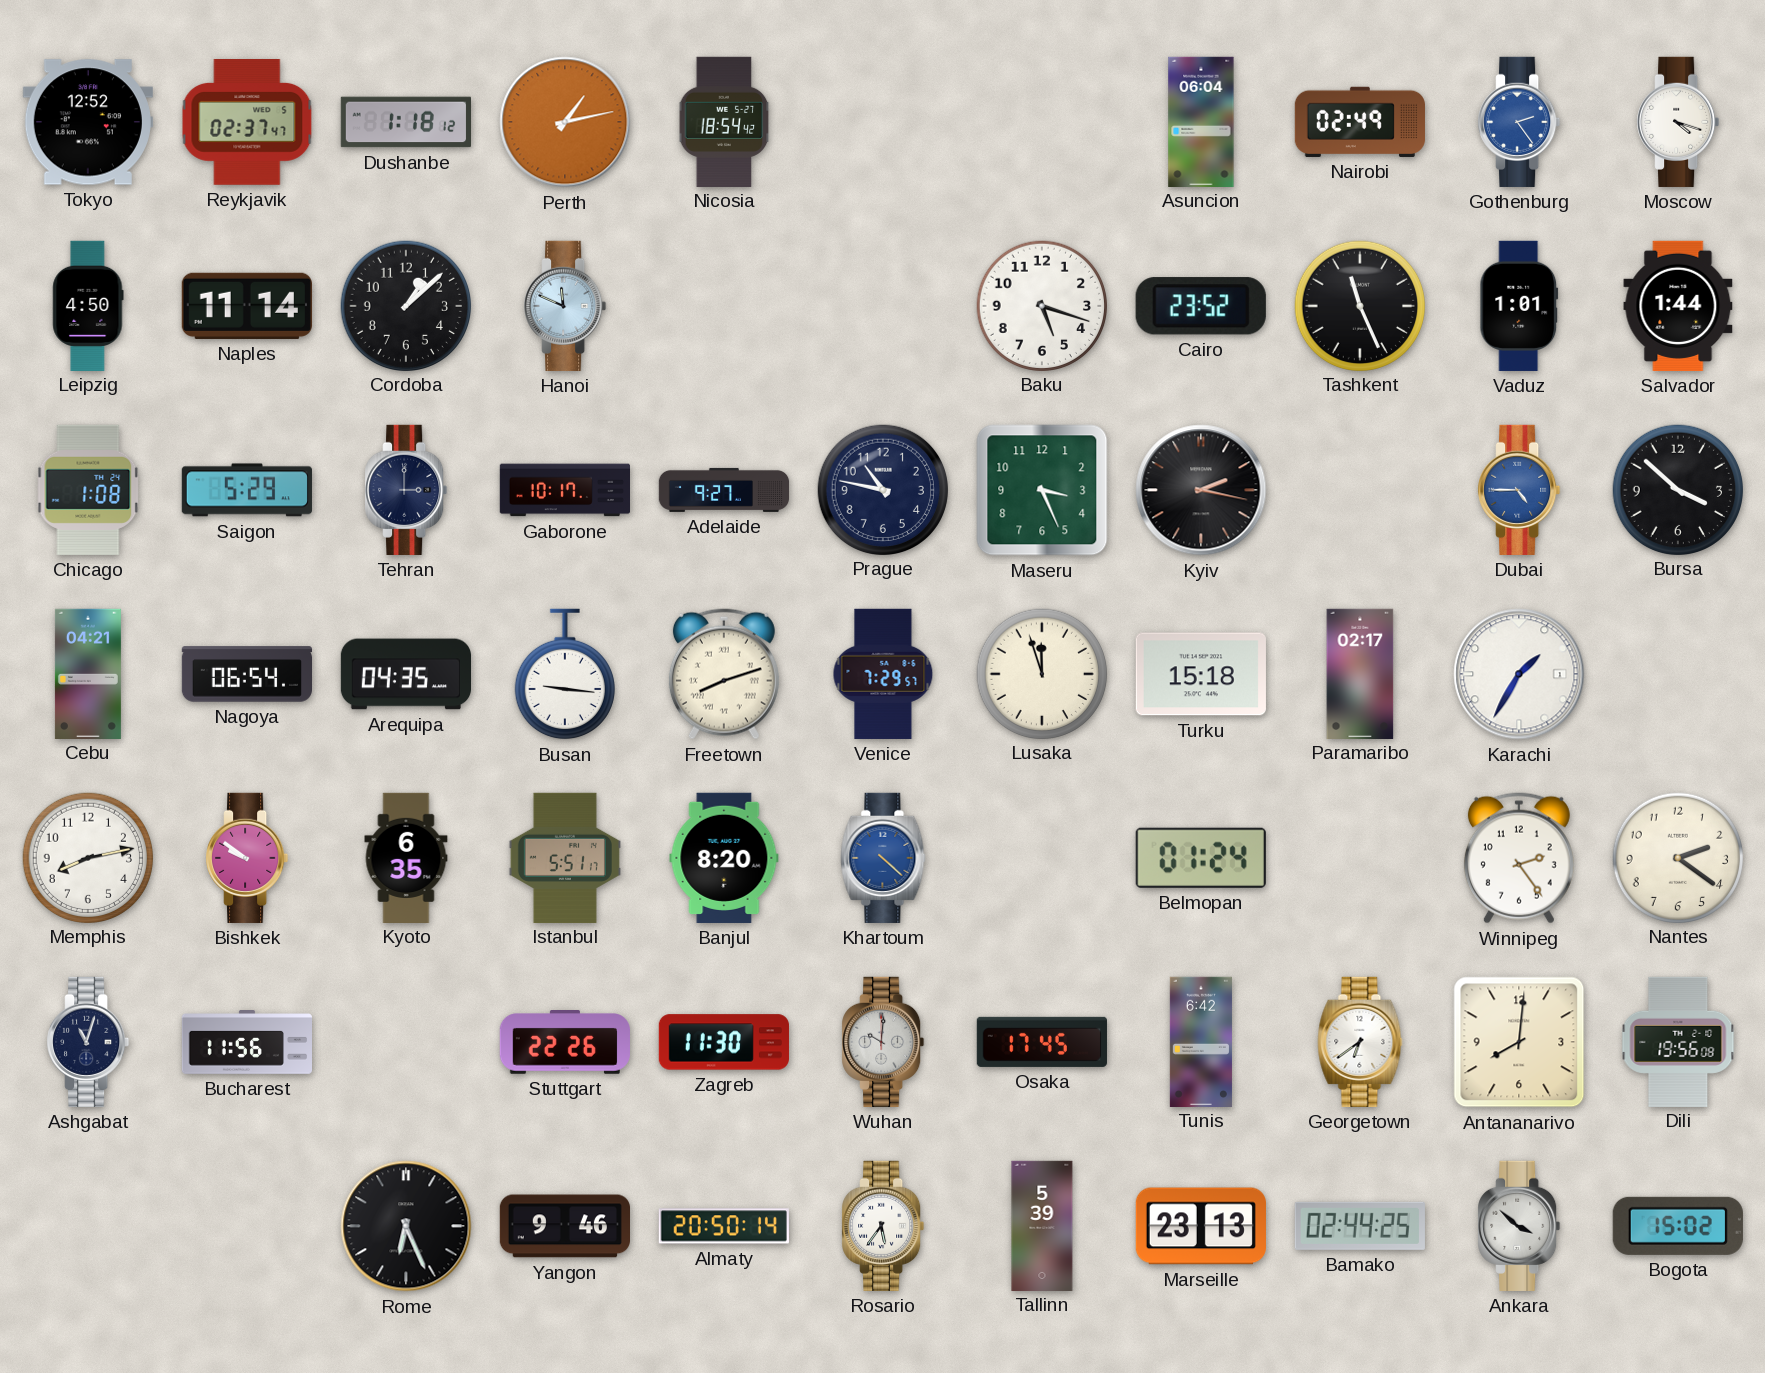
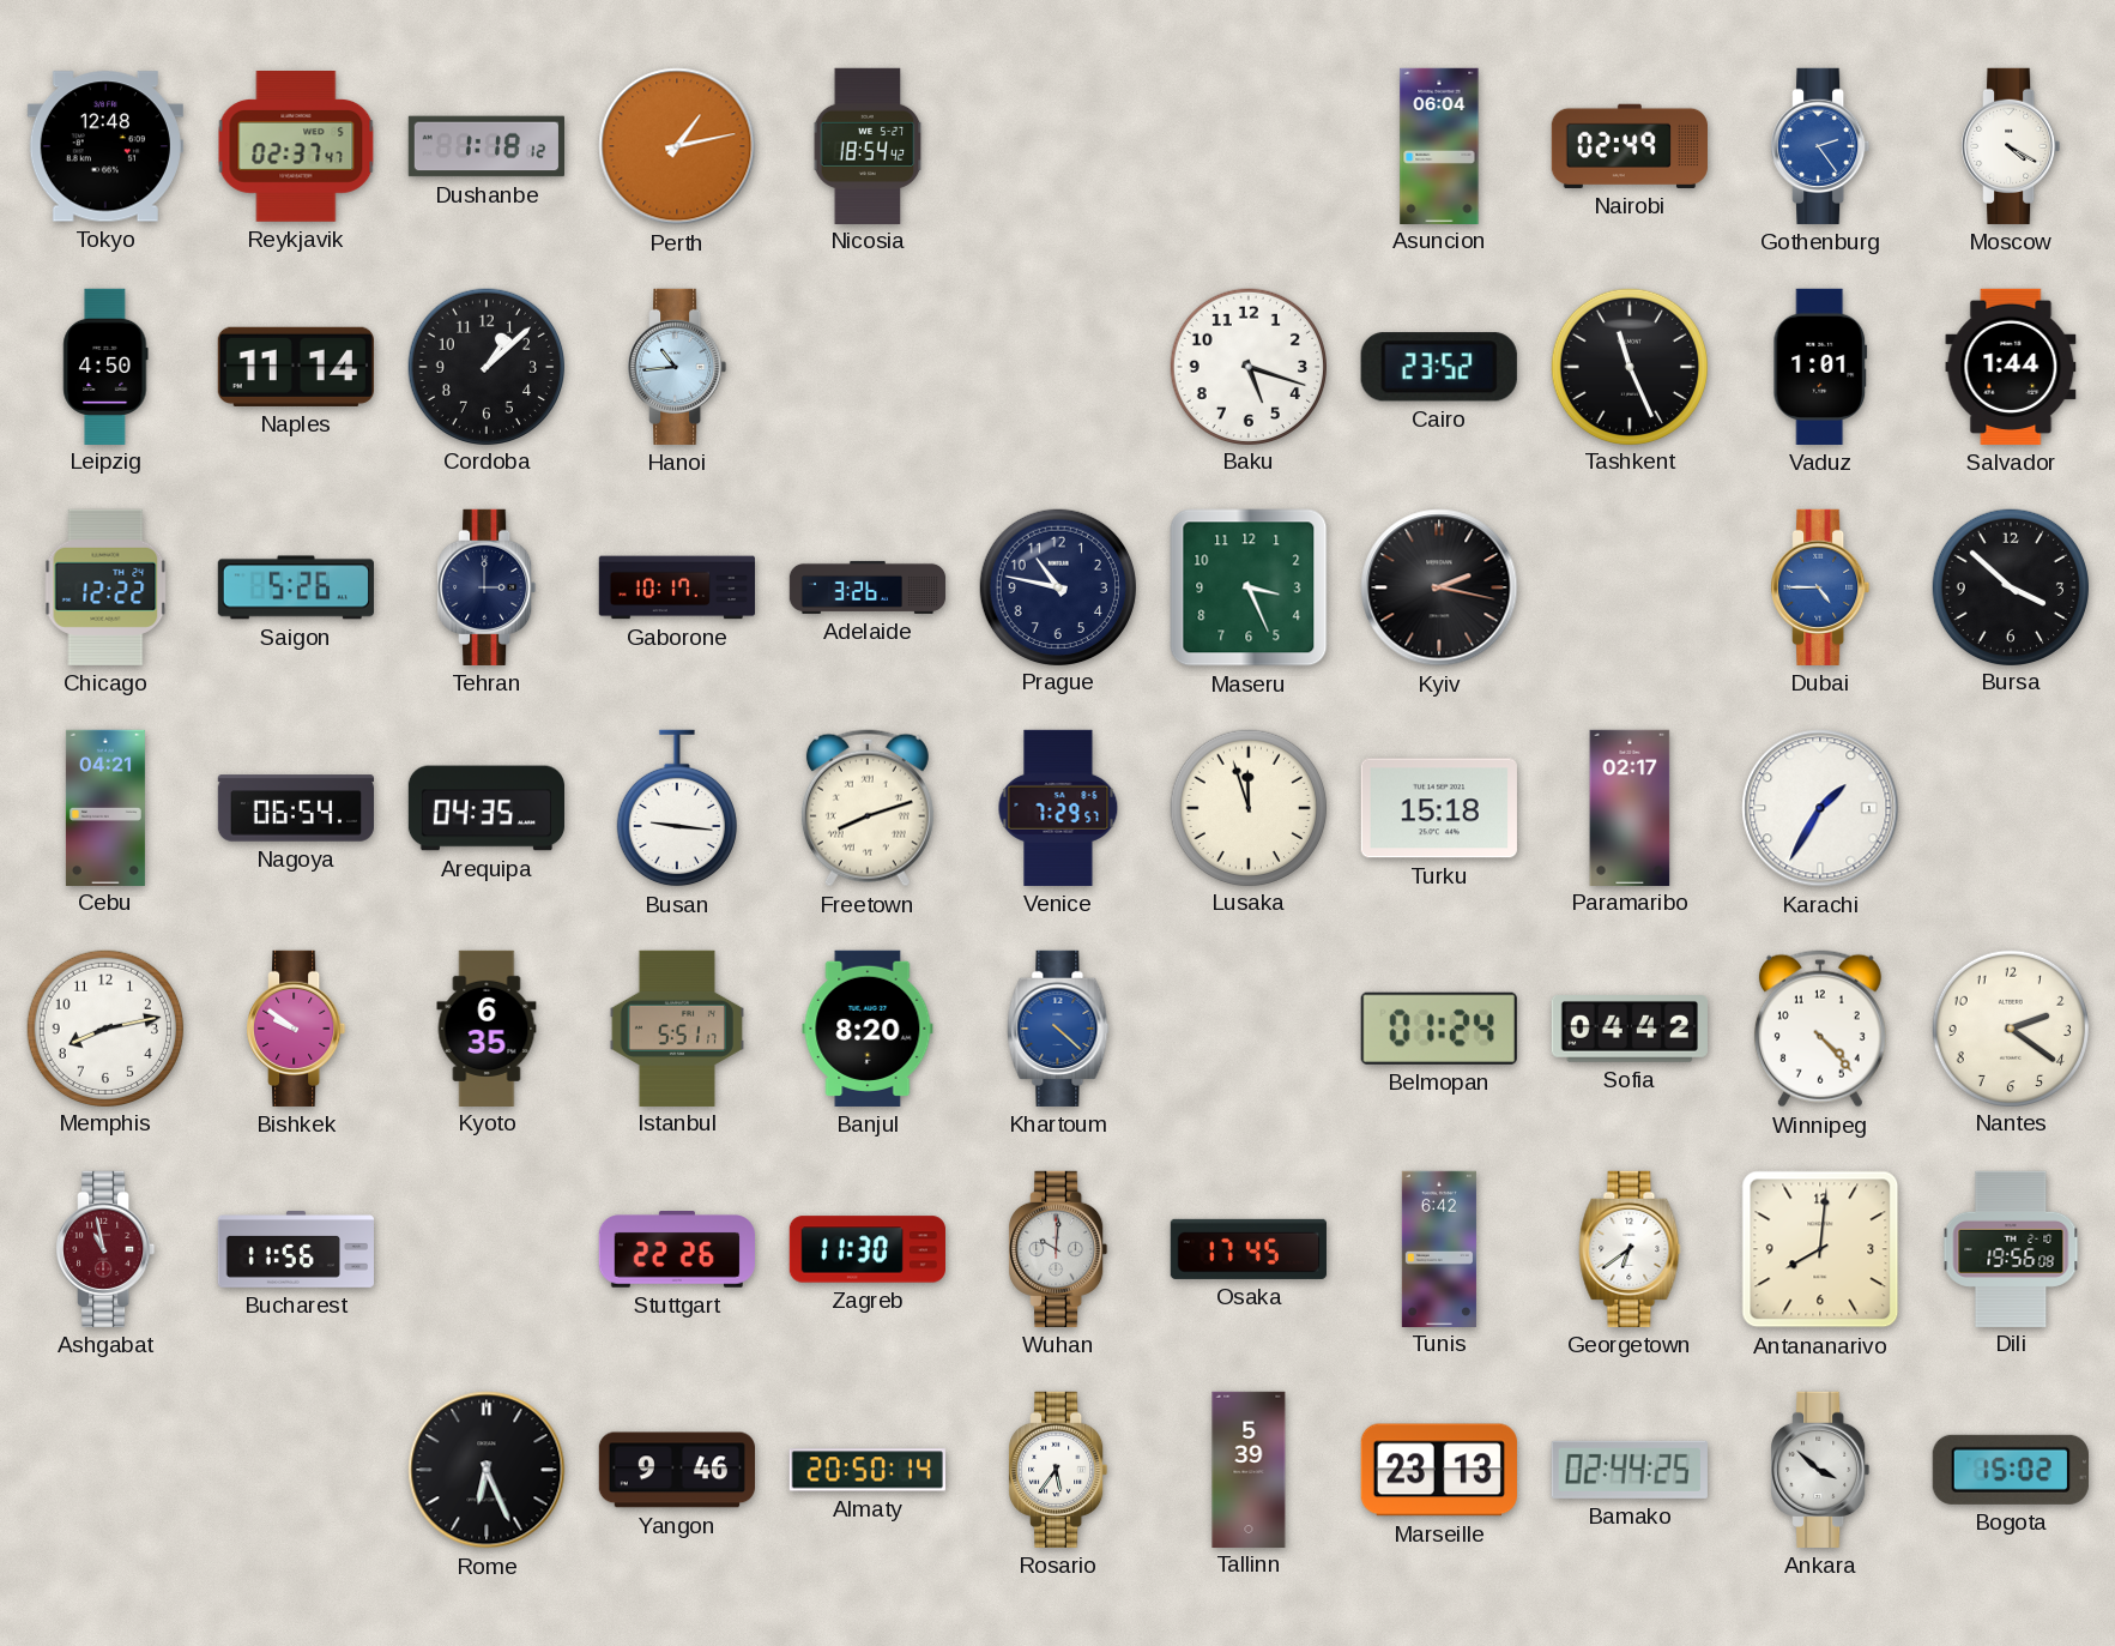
Tokyo: 12:52 -> 12:48
Moscow: 4:18 -> 4:20
Hanoi: 11:49 -> 10:44
Chicago: 1:08 -> 12:22
Saigon: 5:29 -> 5:26
Adelaide: 9:27 -> 3:26
Sofia: none -> 04:42
Winnipeg: 2:24 -> 4:23
Ashgabat: 11:03 -> 10:58
Ashgabat dial: navy -> burgundy
